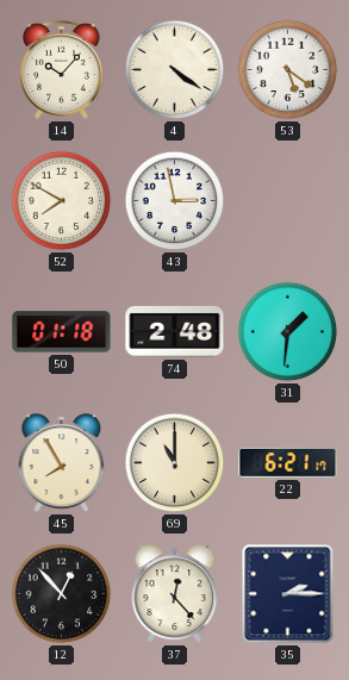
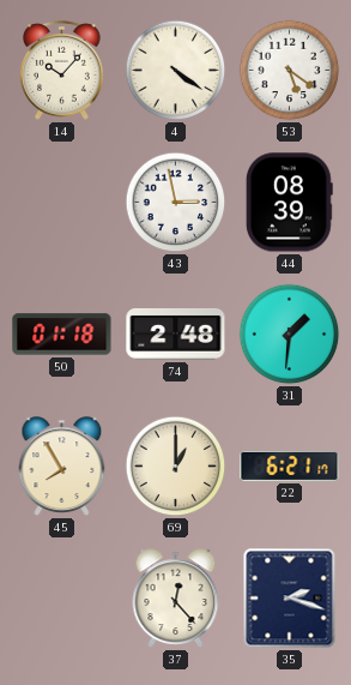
52: 7:50 -> none
44: none -> 08:39
69: 11:00 -> 1:00
12: 12:53 -> none
35: 2:15 -> 2:18
